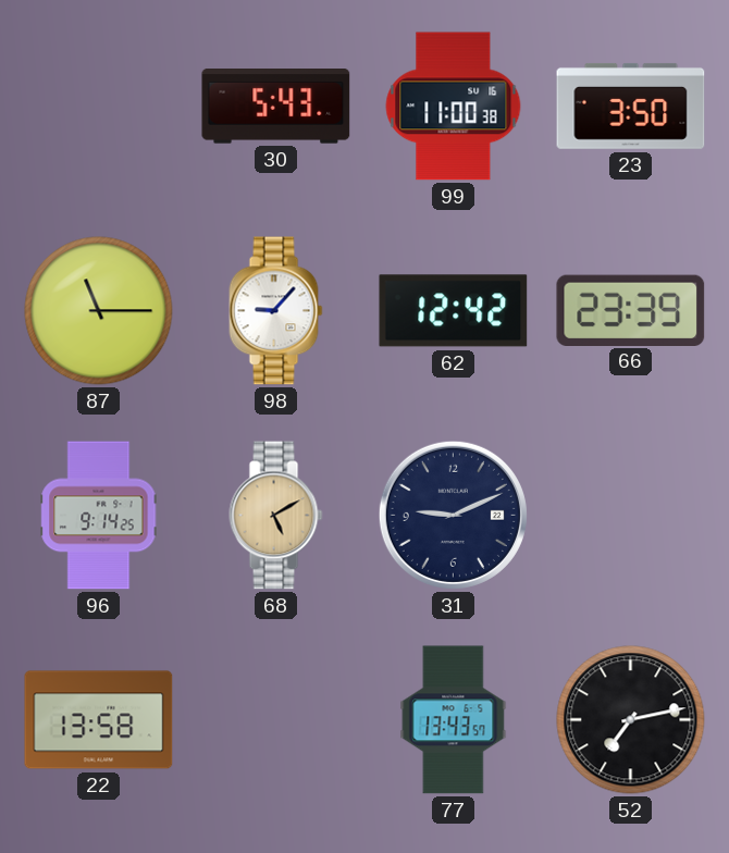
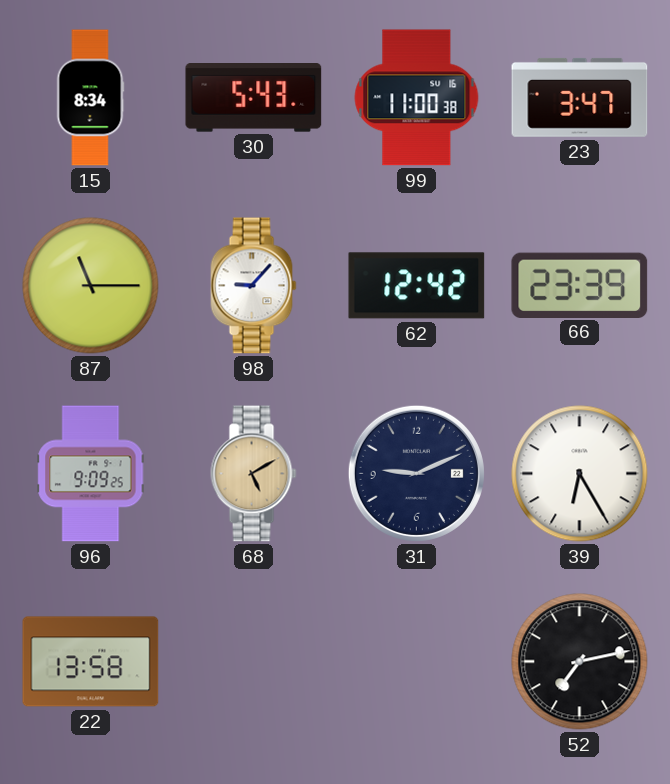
15: none -> 8:34
23: 3:50 -> 3:47
96: 9:14 -> 9:09
39: none -> 6:25
77: 13:43 -> none
